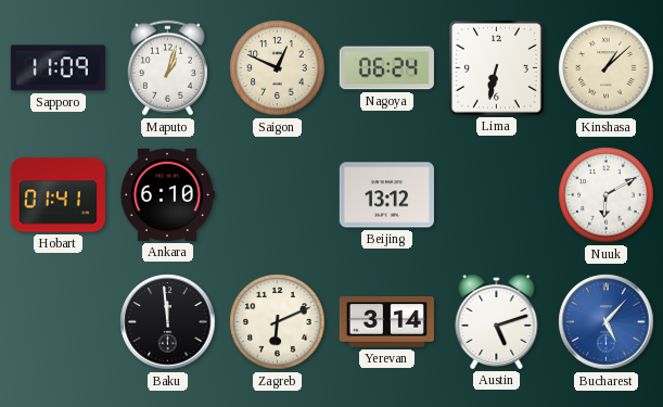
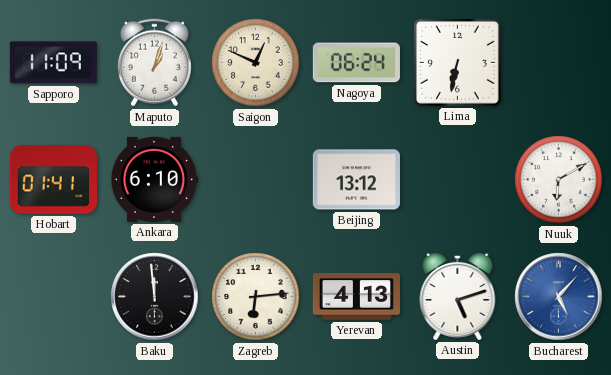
Kinshasa: 1:08 -> none
Zagreb: 6:11 -> 6:14
Yerevan: 3:14 -> 4:13
